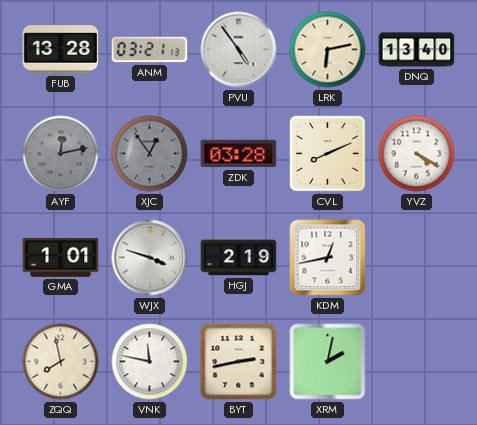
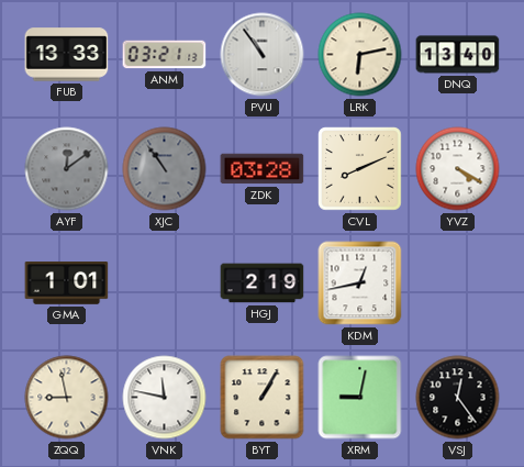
FUB: 13:28 -> 13:33
PVU: 4:54 -> 10:54
AYF: 12:13 -> 12:09
XJC: 12:54 -> 10:54
WJX: 3:48 -> none
ZQQ: 7:58 -> 8:58
BYT: 2:43 -> 1:05
XRM: 2:02 -> 9:02
VSJ: none -> 12:24
